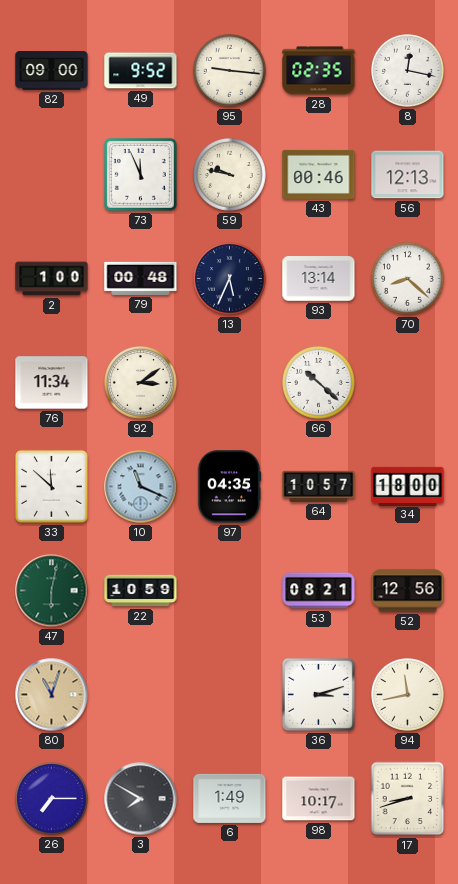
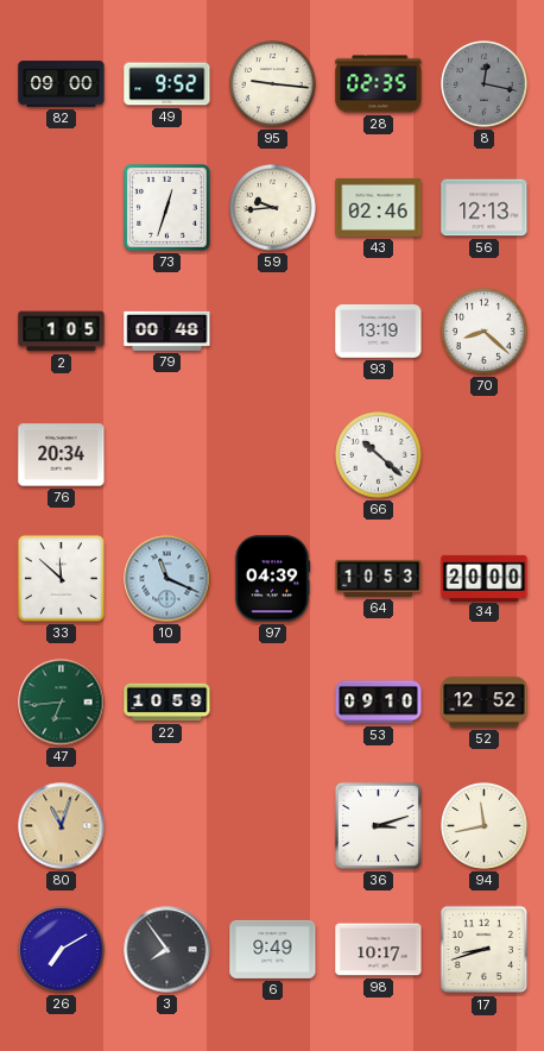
8 dial: white -> grey
73: 11:56 -> 12:33
59: 9:47 -> 9:44
43: 00:46 -> 02:46
2: 1:00 -> 1:05
13: 5:34 -> none
93: 13:14 -> 13:19
76: 11:34 -> 20:34
92: 3:09 -> none
97: 04:35 -> 04:39
64: 10:57 -> 10:53
34: 18:00 -> 20:00
47: 6:02 -> 6:44
53: 08:21 -> 09:10
52: 12:56 -> 12:52
26: 7:15 -> 7:10
3: 7:50 -> 7:54
6: 1:49 -> 9:49
